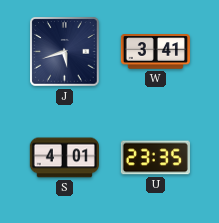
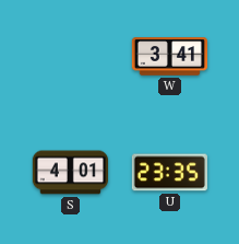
J: 5:42 -> none
